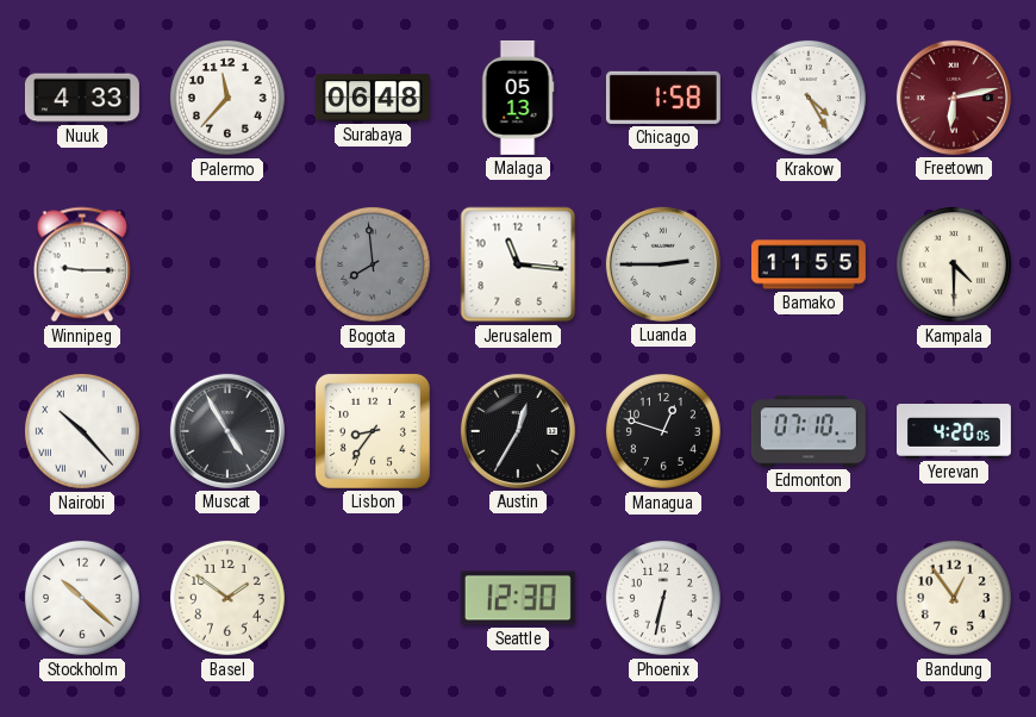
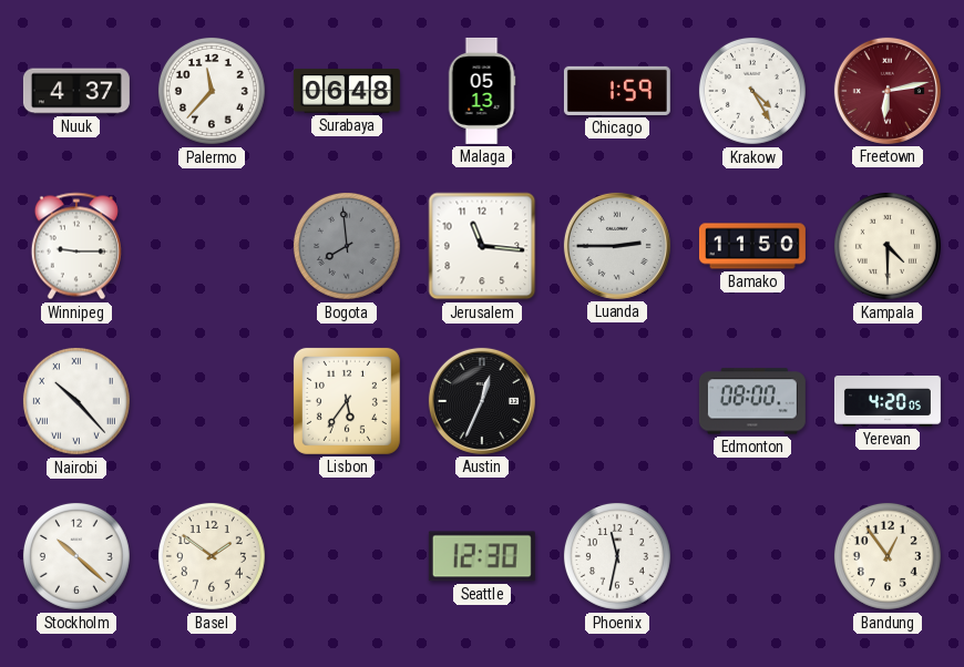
Nuuk: 4:33 -> 4:37
Chicago: 1:58 -> 1:59
Bamako: 11:55 -> 11:50
Muscat: 4:55 -> none
Lisbon: 8:36 -> 5:36
Austin: 12:35 -> 12:34
Managua: 12:48 -> none
Edmonton: 07:10 -> 08:00
Phoenix: 6:32 -> 11:32
